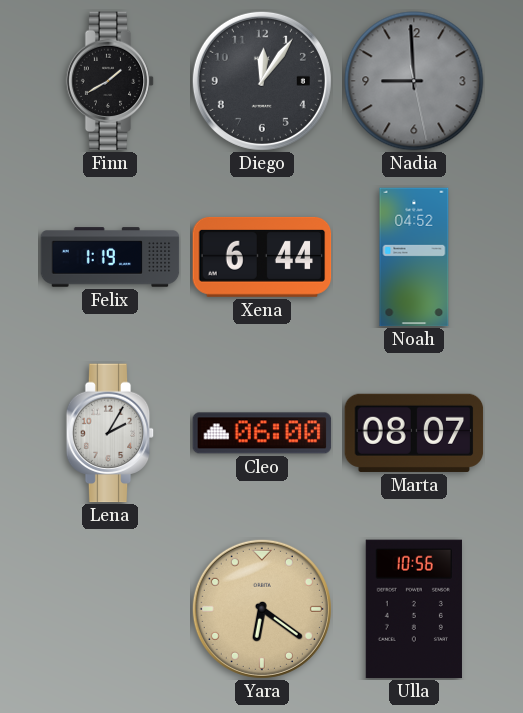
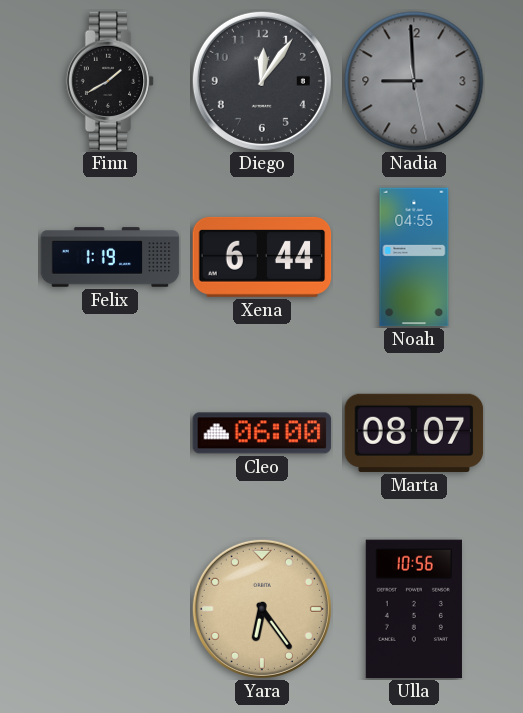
Noah: 04:52 -> 04:55
Lena: 2:05 -> none
Yara: 6:21 -> 6:24
